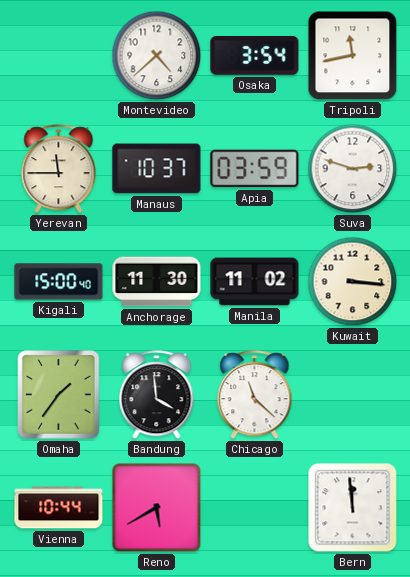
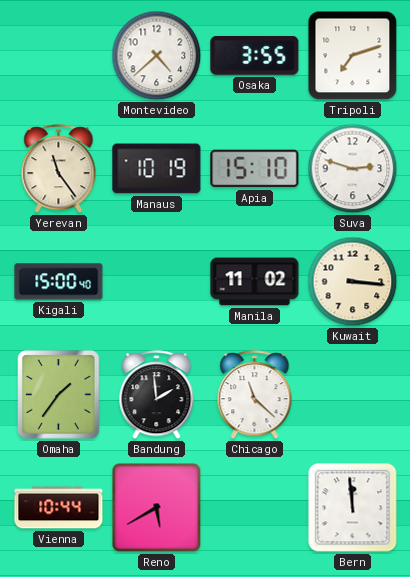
Osaka: 3:54 -> 3:55
Tripoli: 11:43 -> 7:12
Yerevan: 11:45 -> 11:24
Manaus: 10:37 -> 10:19
Apia: 03:59 -> 15:10
Anchorage: 11:30 -> none
Bandung: 3:59 -> 1:59
